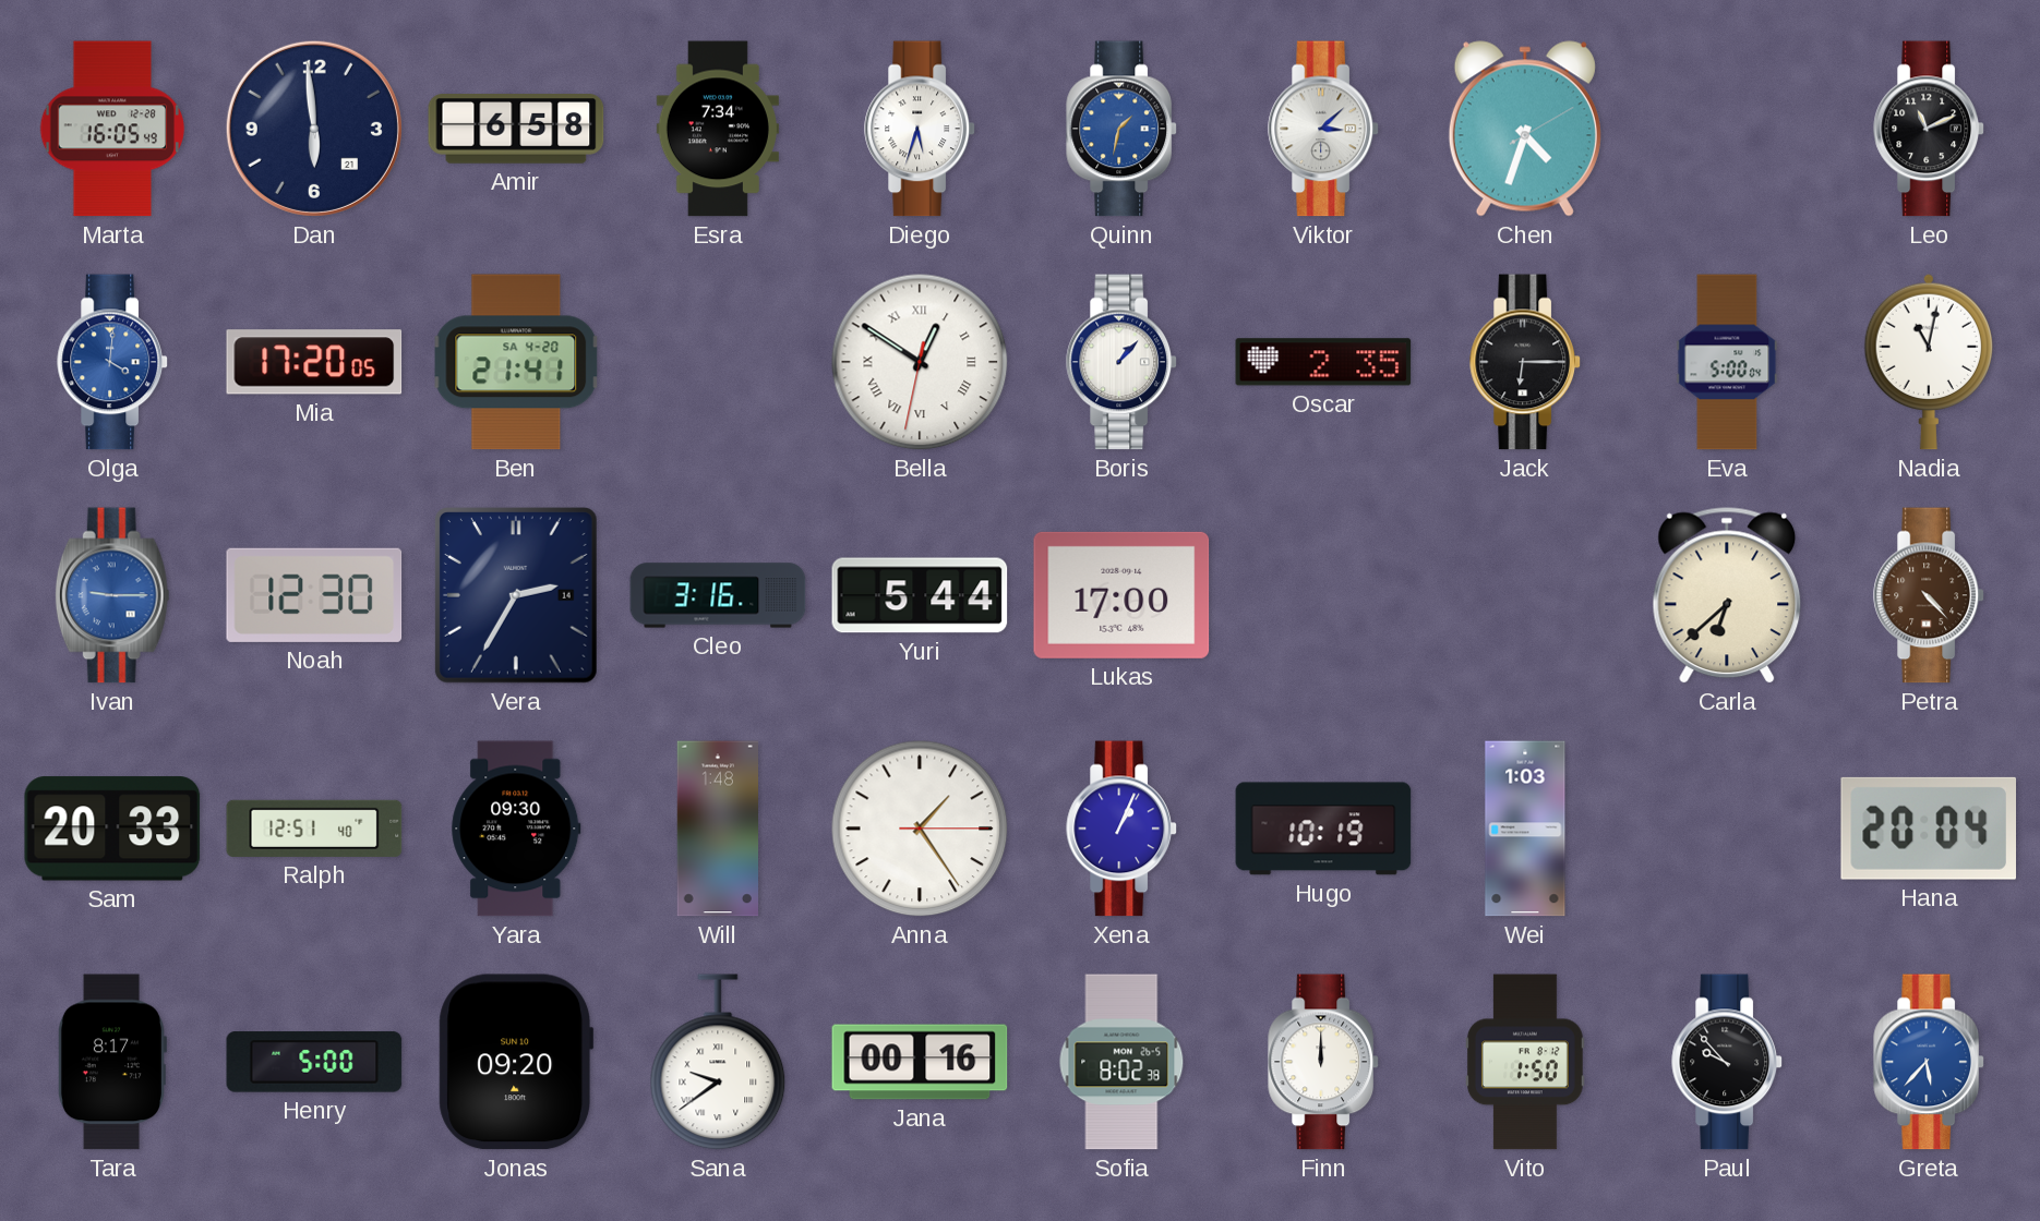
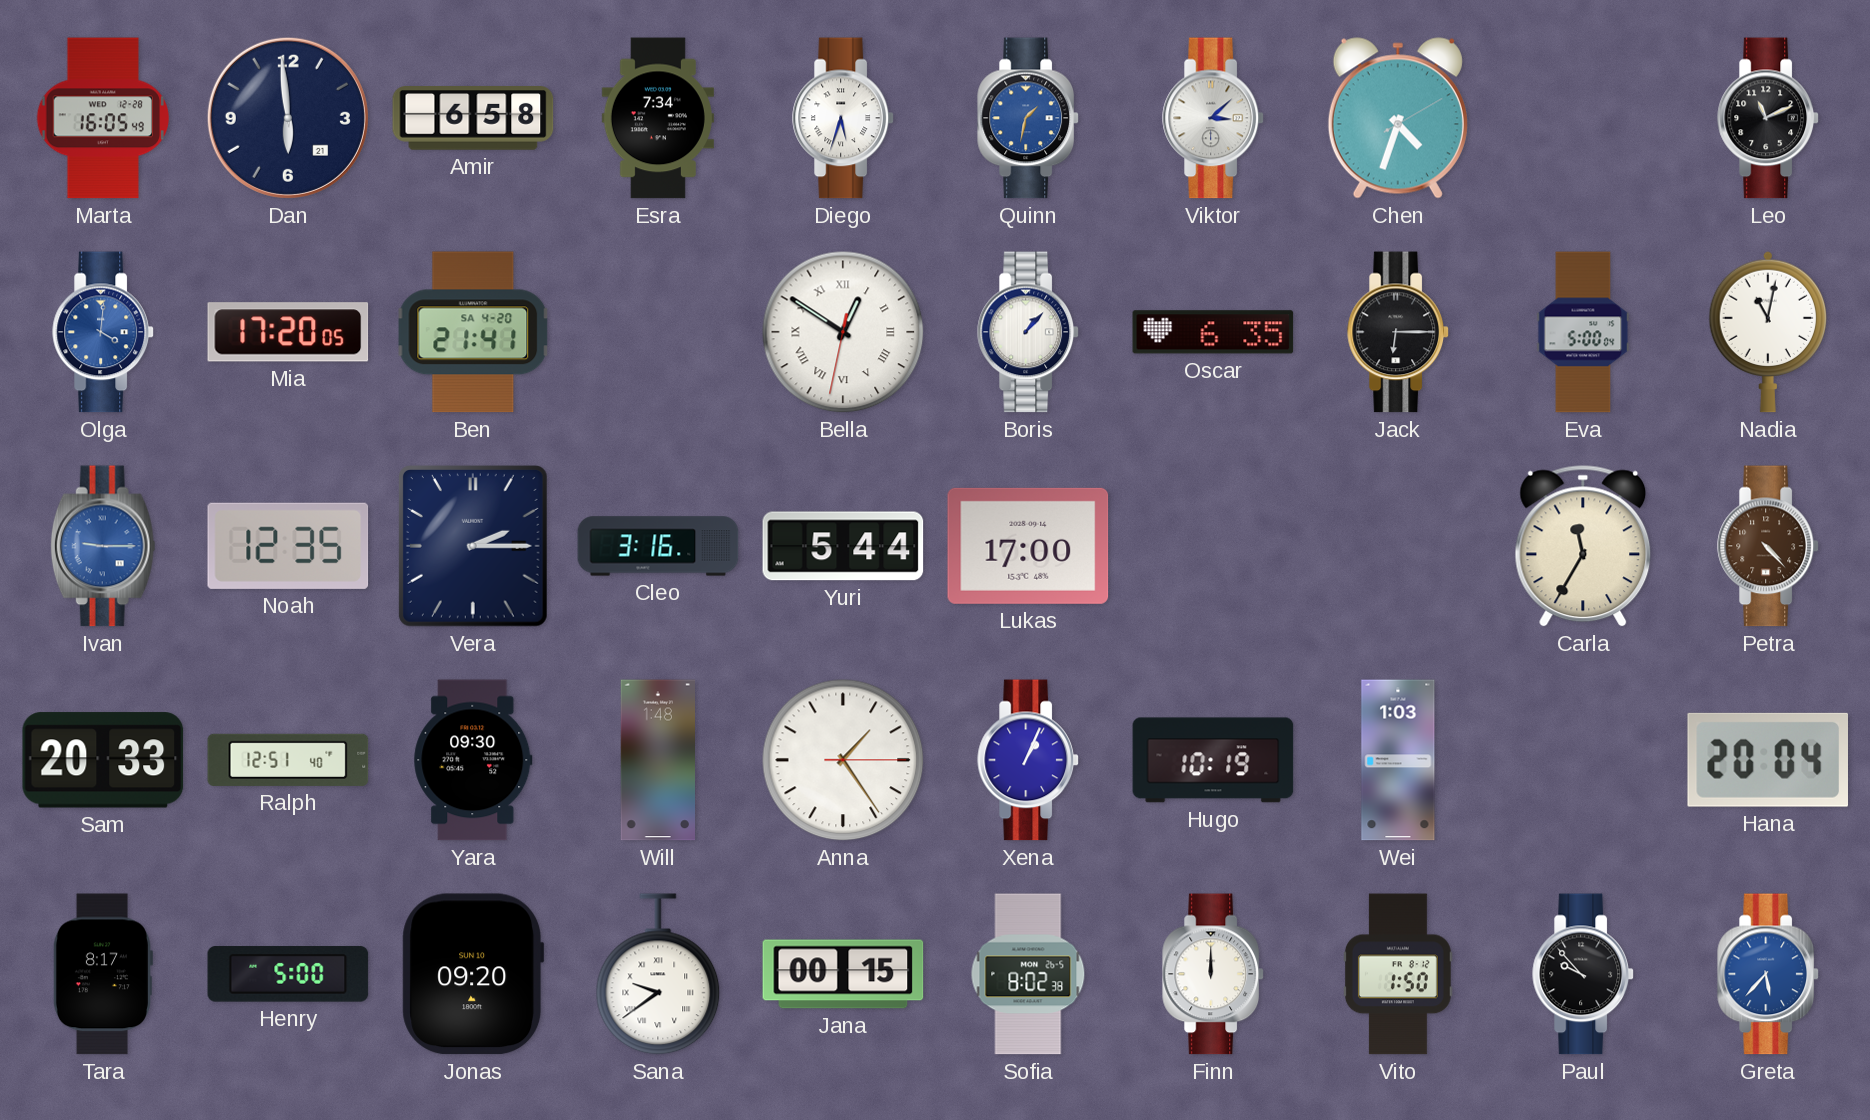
Oscar: 2:35 -> 6:35
Noah: 12:30 -> 12:35
Vera: 2:35 -> 2:15
Carla: 6:38 -> 11:35
Jana: 00:16 -> 00:15
